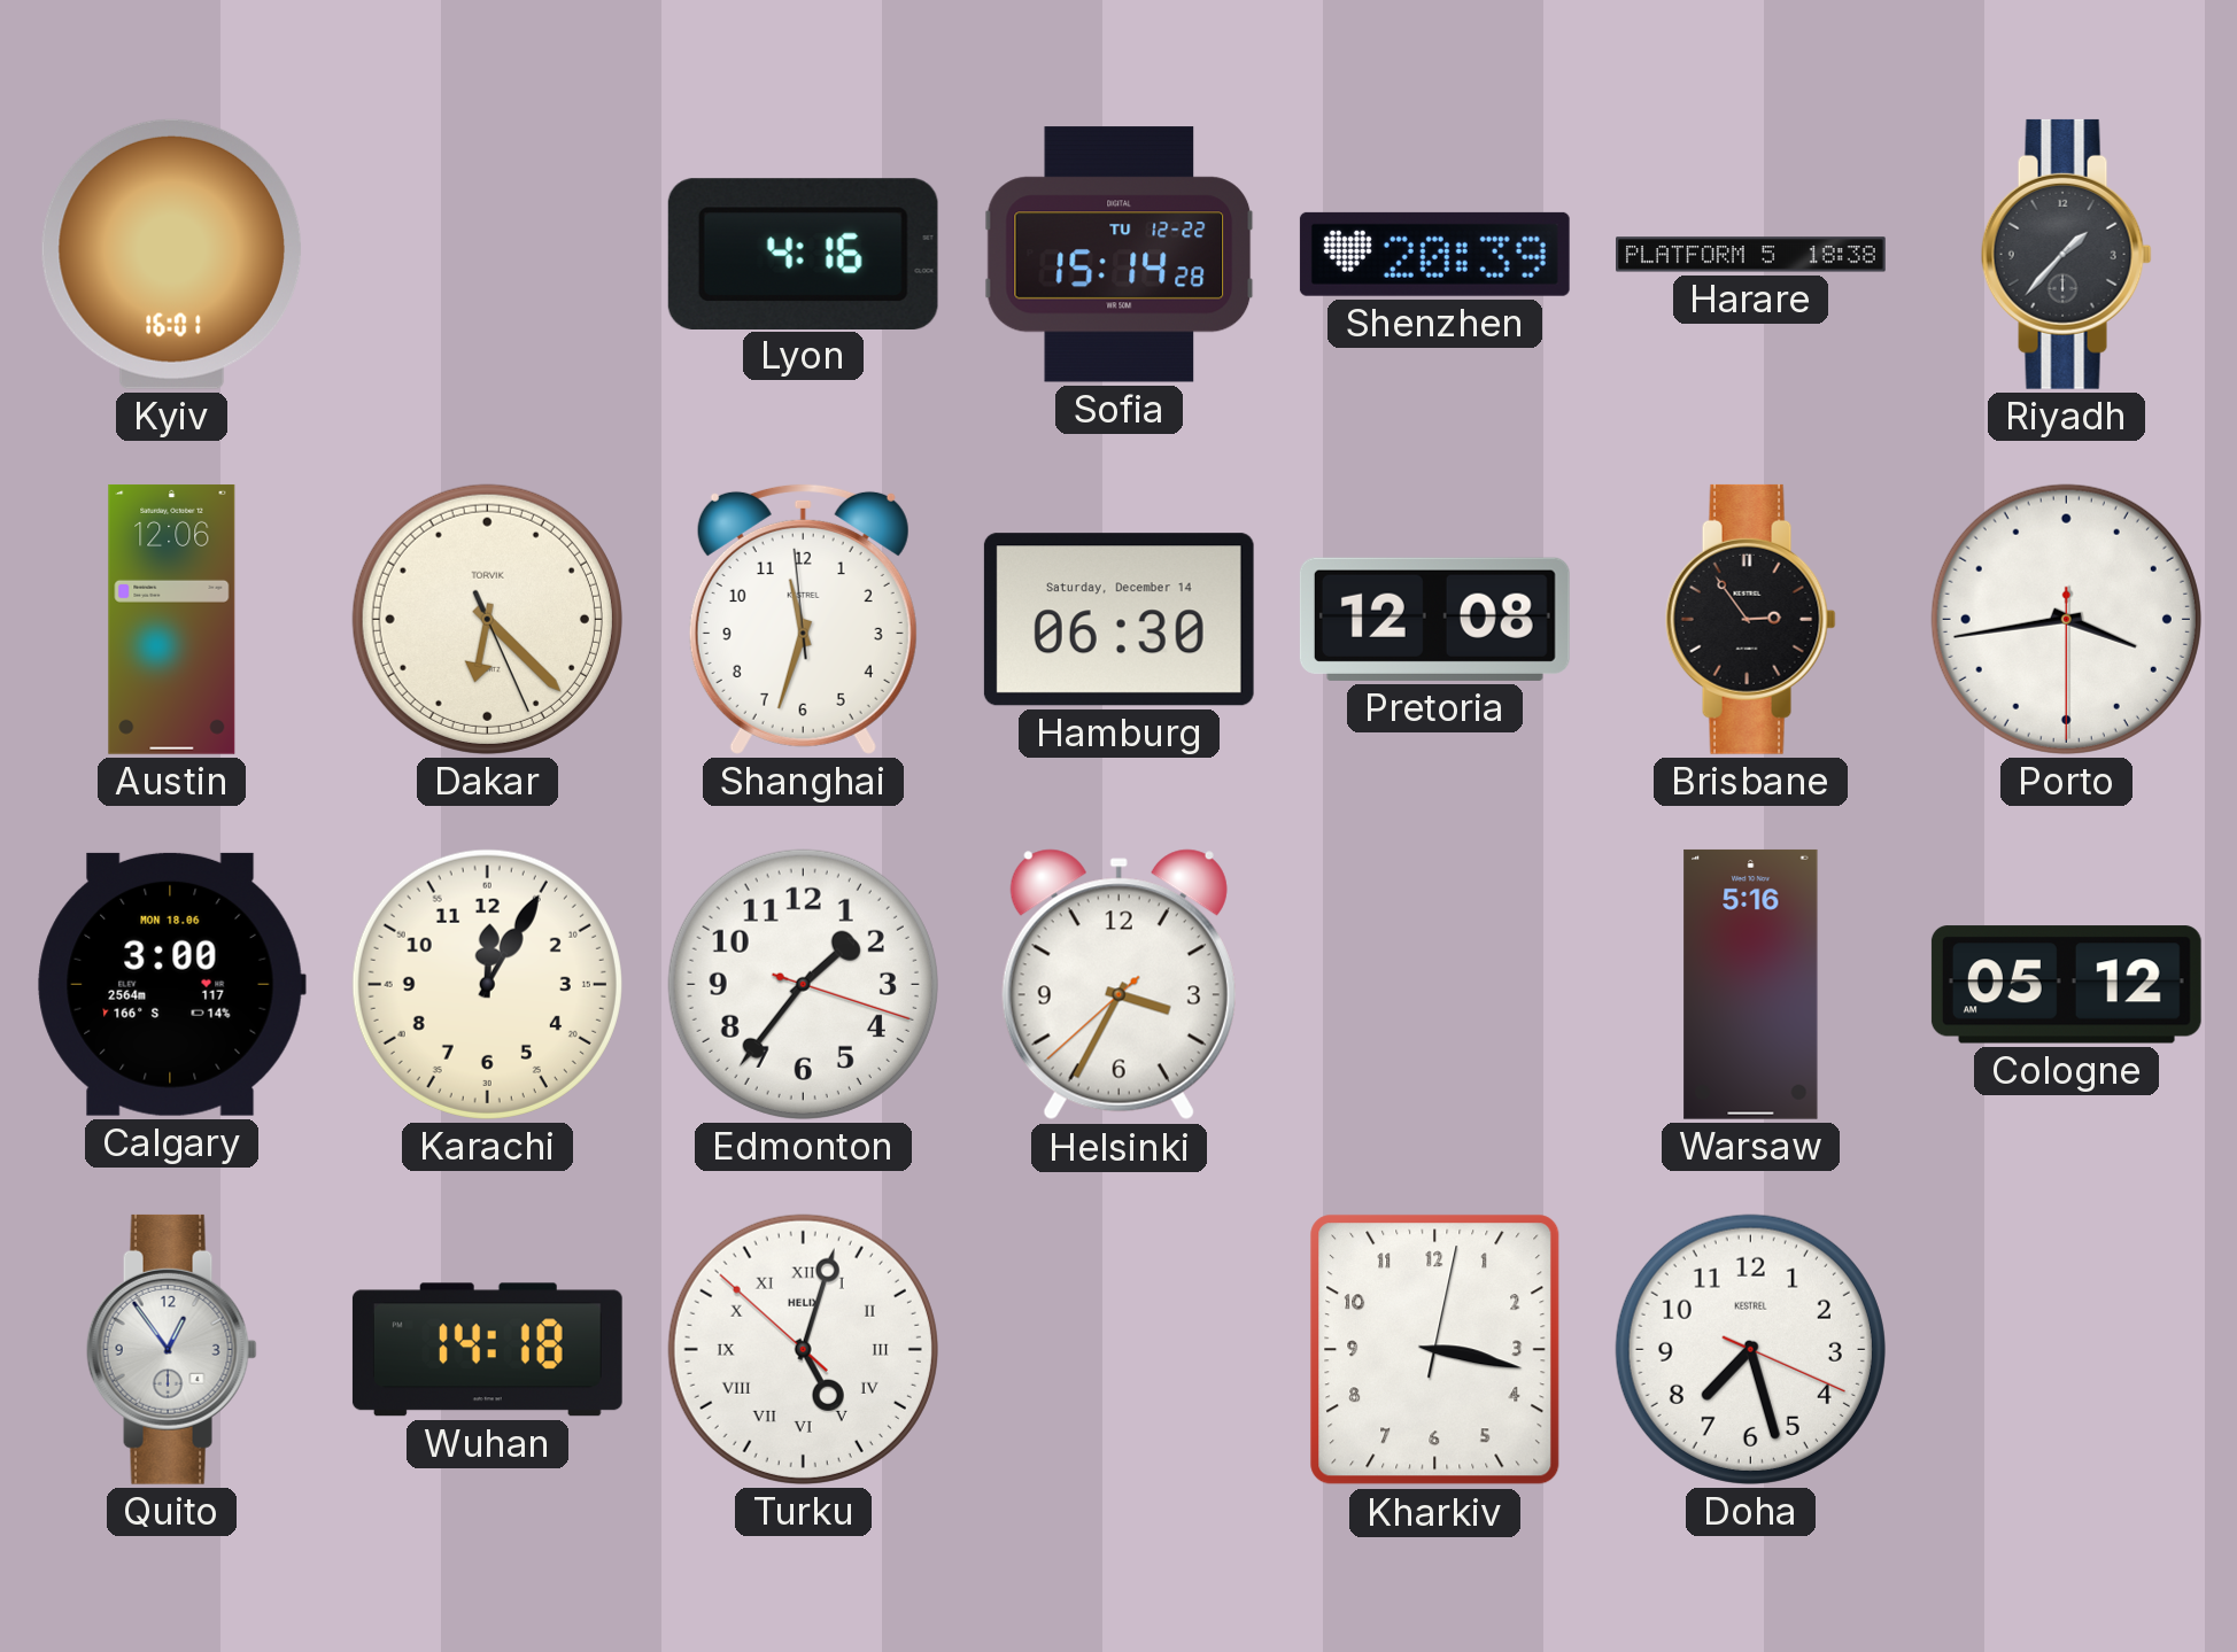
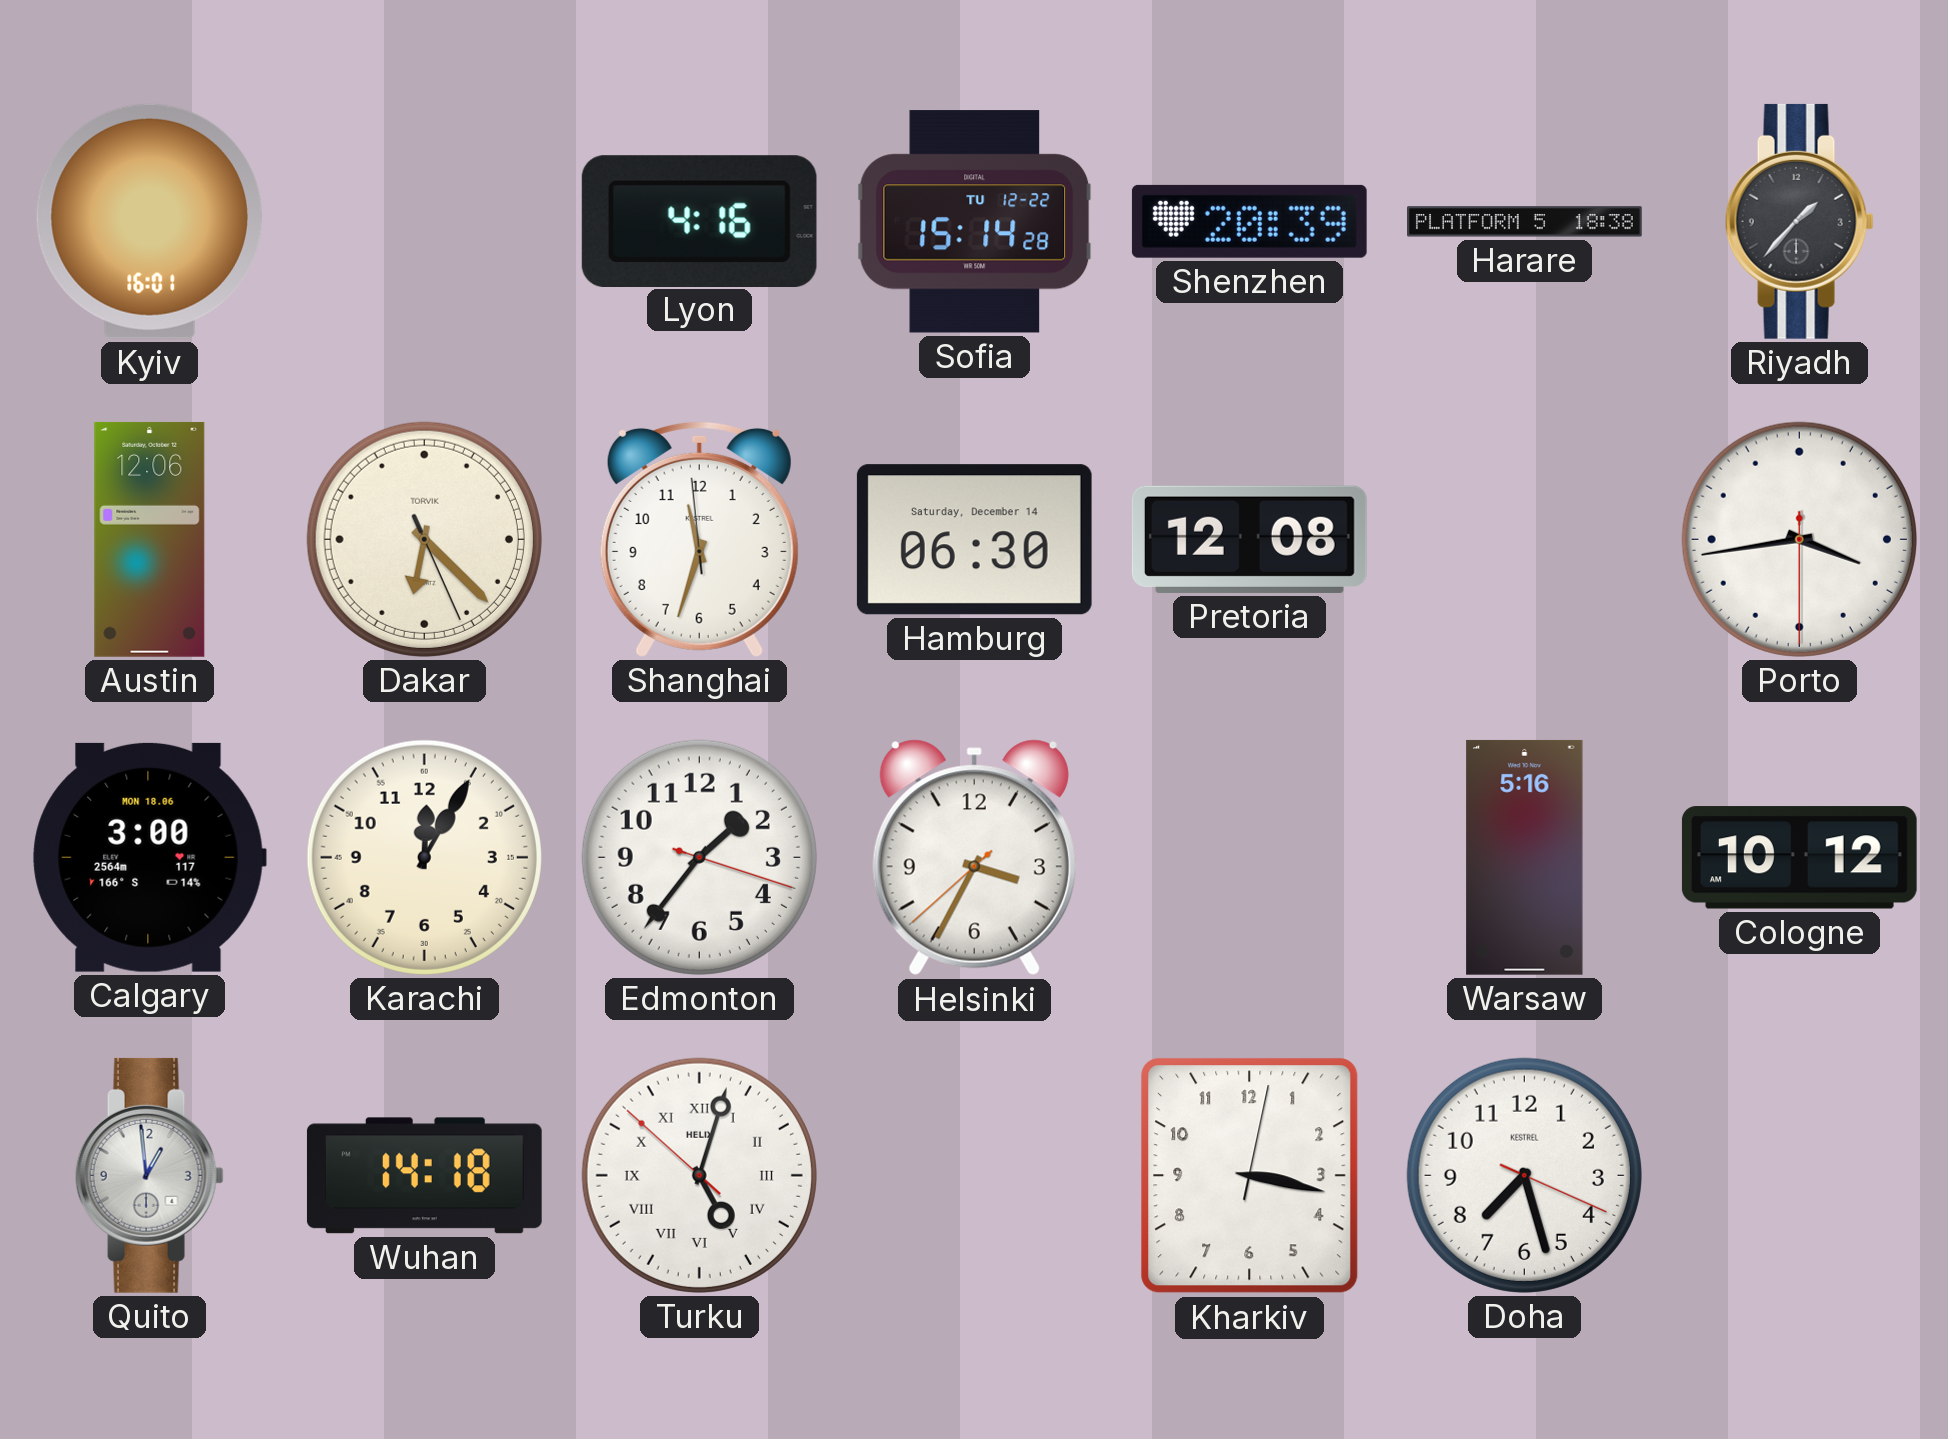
Brisbane: 2:54 -> none
Cologne: 05:12 -> 10:12
Quito: 12:54 -> 12:59
